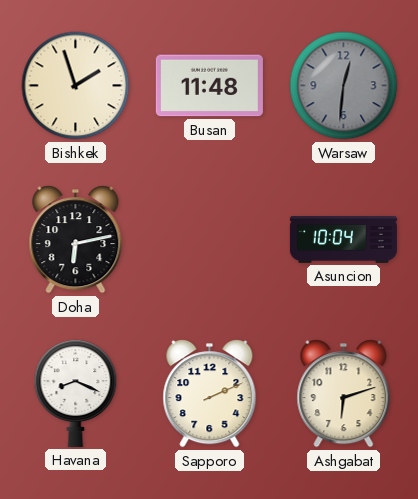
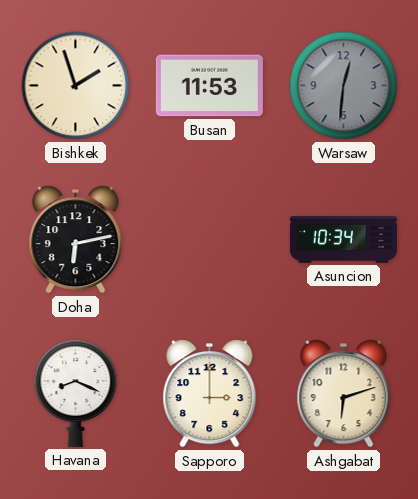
Busan: 11:48 -> 11:53
Asuncion: 10:04 -> 10:34
Sapporo: 2:11 -> 3:00
